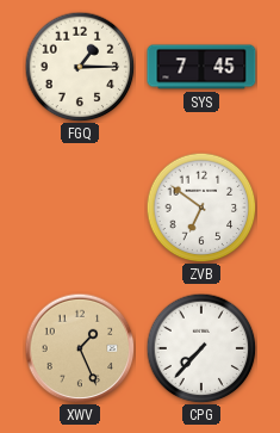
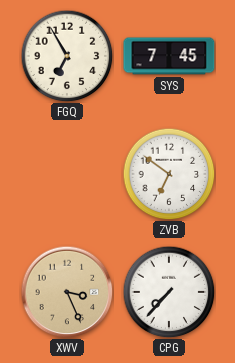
FGQ: 1:15 -> 6:55
XWV: 1:26 -> 3:26
